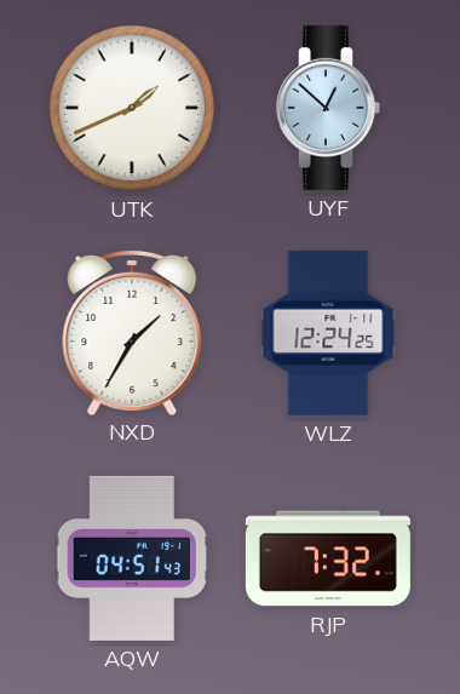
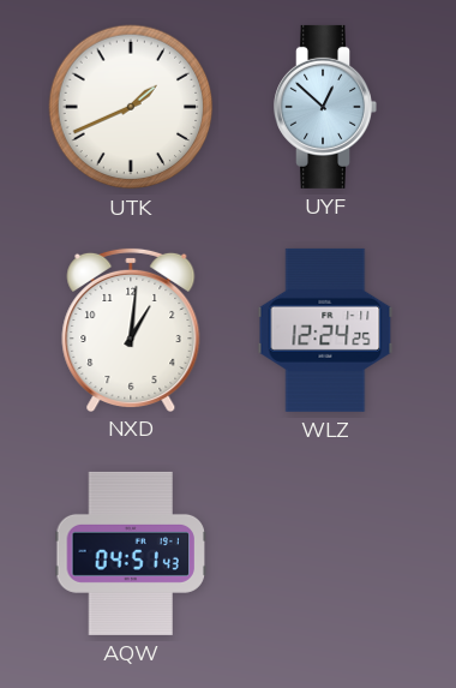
NXD: 1:35 -> 1:01
RJP: 7:32 -> none
